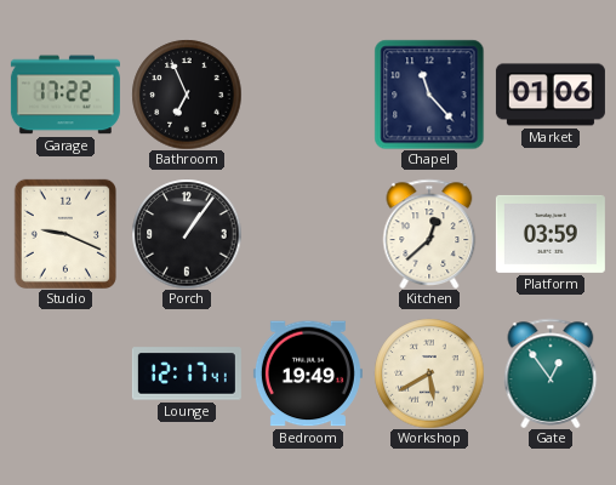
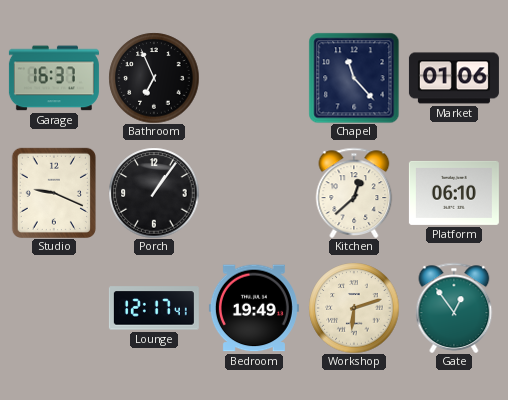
Garage: 17:22 -> 16:37
Platform: 03:59 -> 06:10
Workshop: 5:40 -> 6:12
